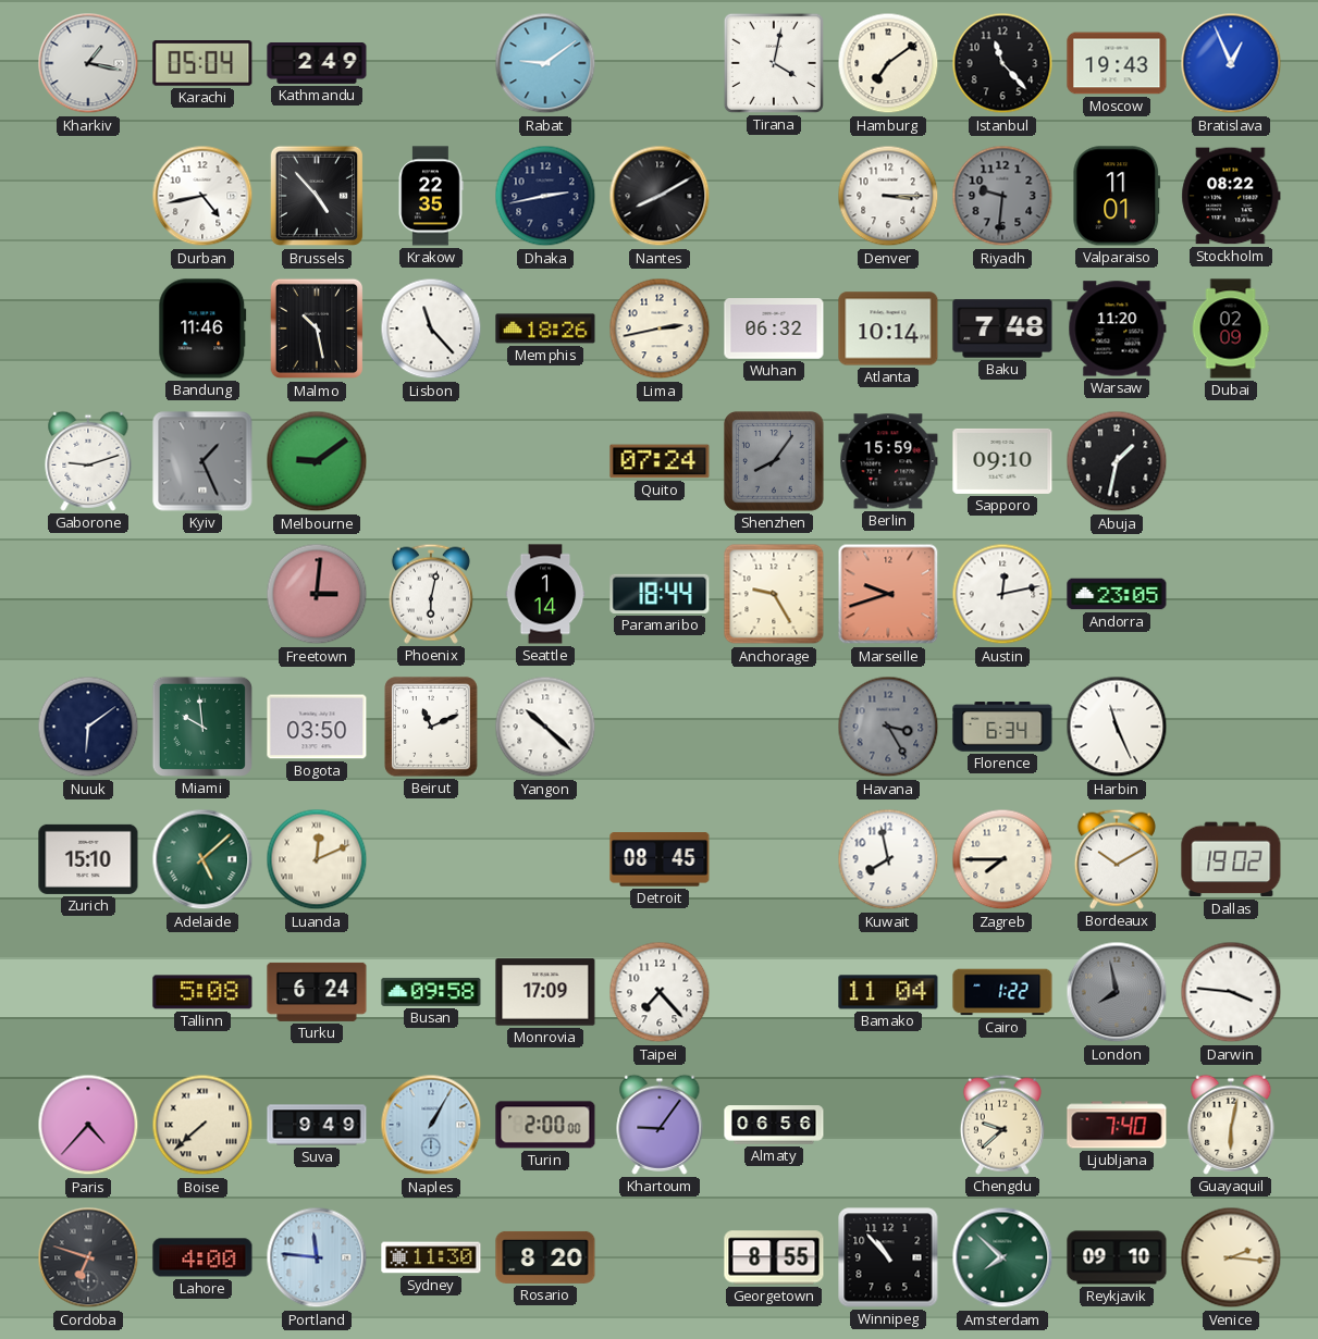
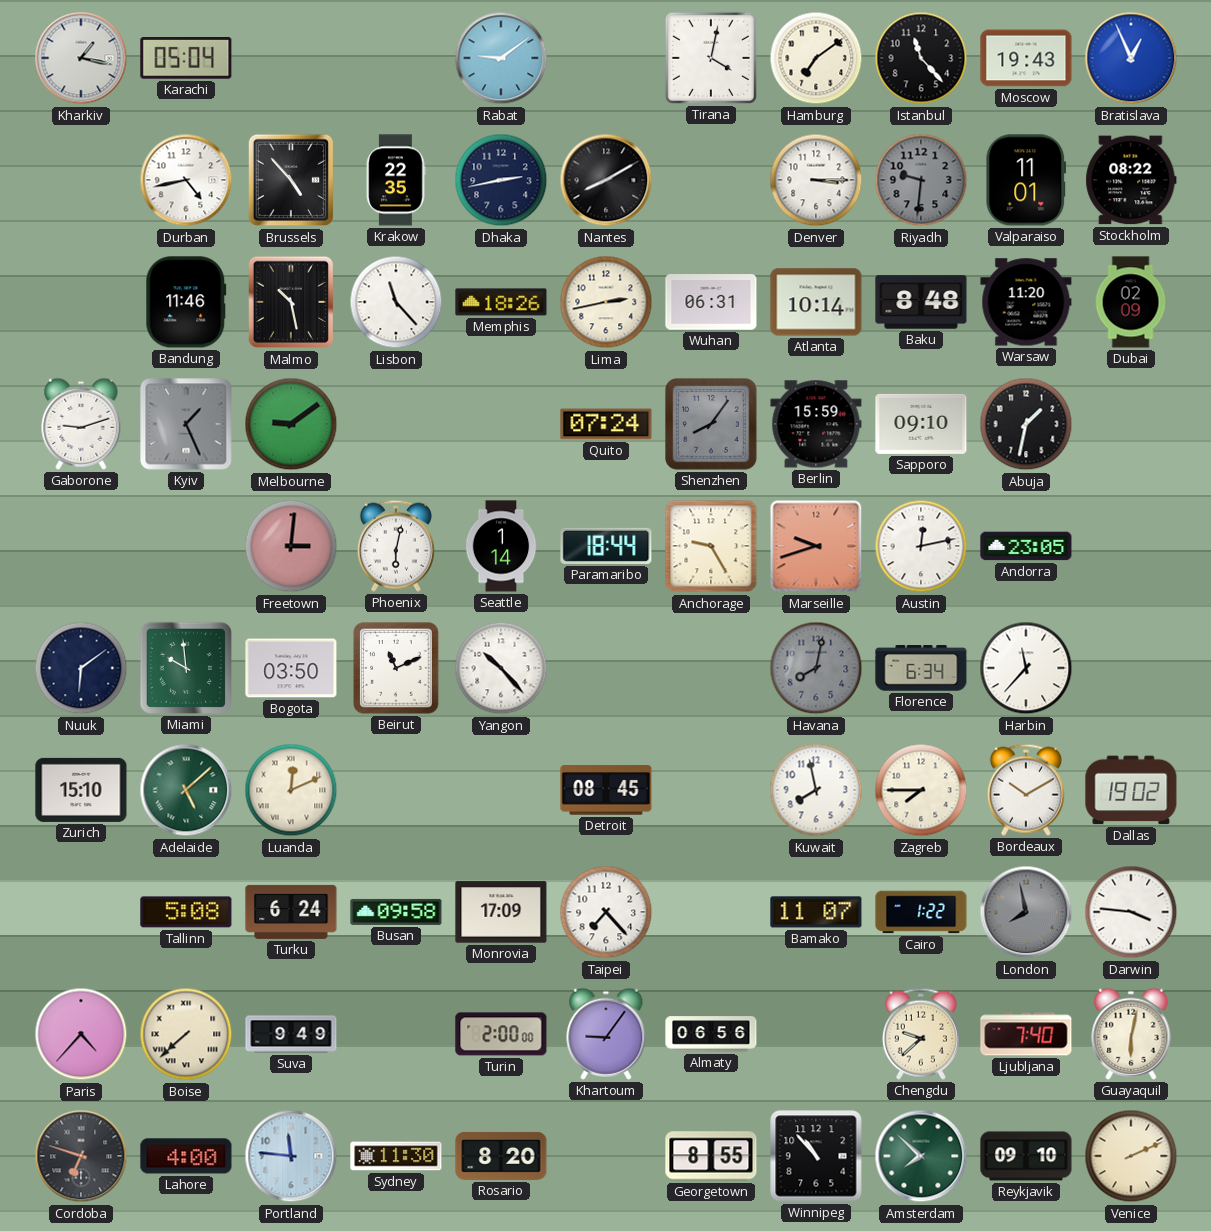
Kathmandu: 2:49 -> none
Wuhan: 06:32 -> 06:31
Baku: 7:48 -> 8:48
Yangon: 10:22 -> 10:23
Havana: 3:25 -> 8:02
Harbin: 11:26 -> 11:37
Bamako: 11:04 -> 11:07
Naples: 1:05 -> none
Venice: 2:16 -> 2:11
